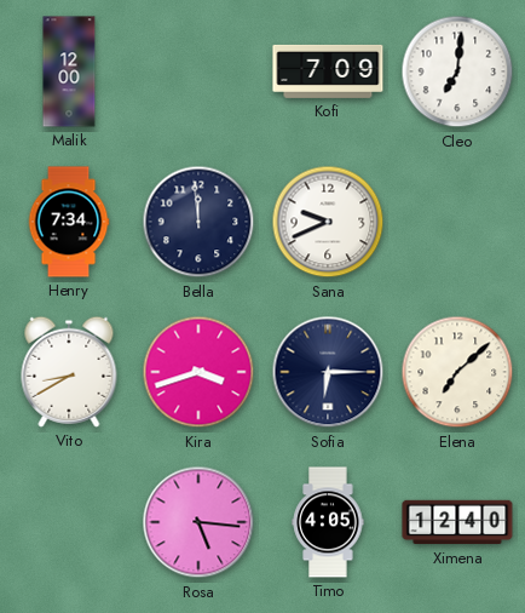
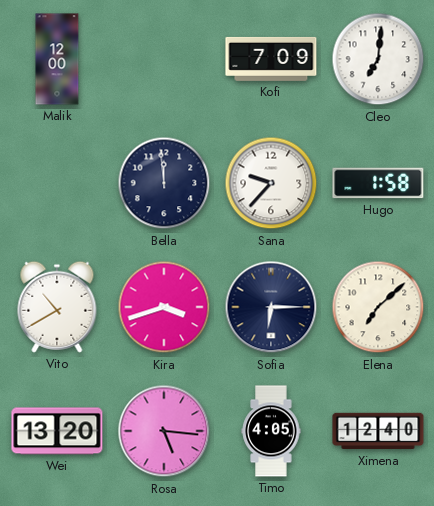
Henry: 7:34 -> none
Sana: 9:41 -> 9:37
Hugo: none -> 1:58
Vito: 8:40 -> 10:40
Wei: none -> 13:20
